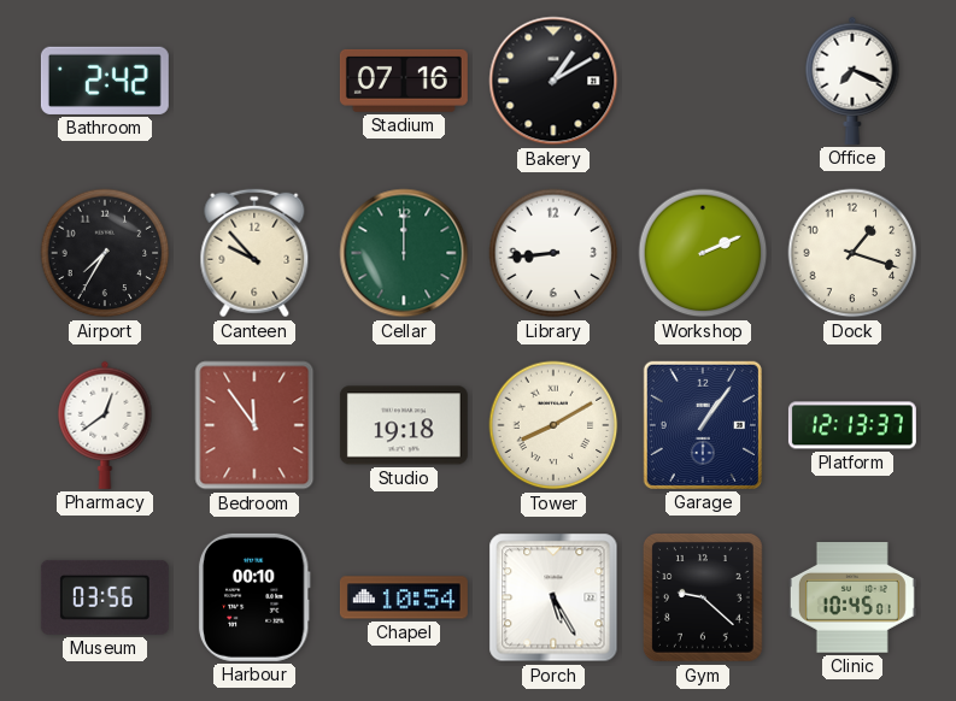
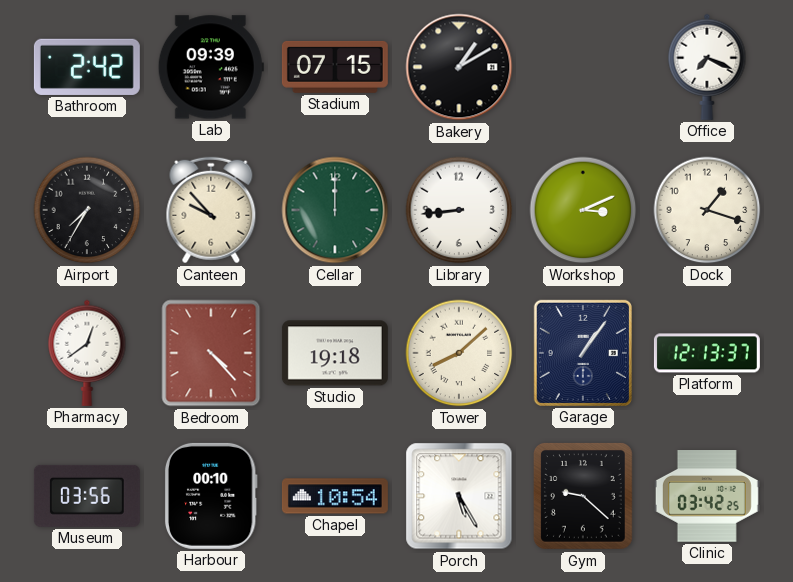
Lab: none -> 09:39
Stadium: 07:16 -> 07:15
Workshop: 2:11 -> 3:11
Bedroom: 11:54 -> 4:23
Tower: 8:10 -> 8:08
Clinic: 10:45 -> 03:42
